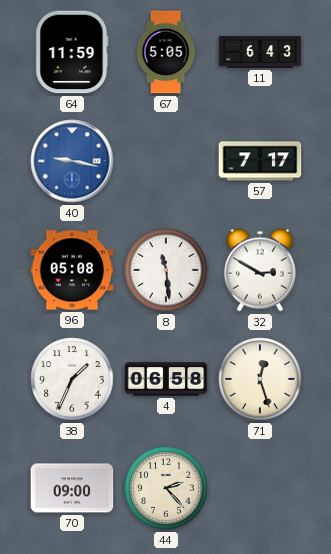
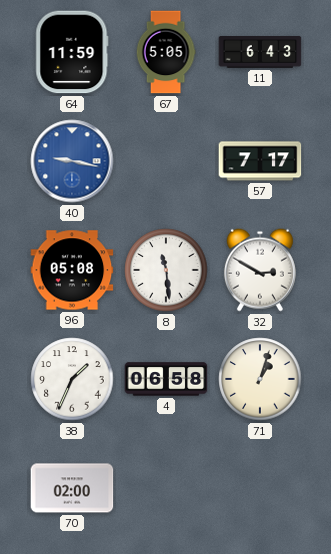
71: 12:27 -> 1:03
70: 09:00 -> 02:00
44: 2:23 -> none
